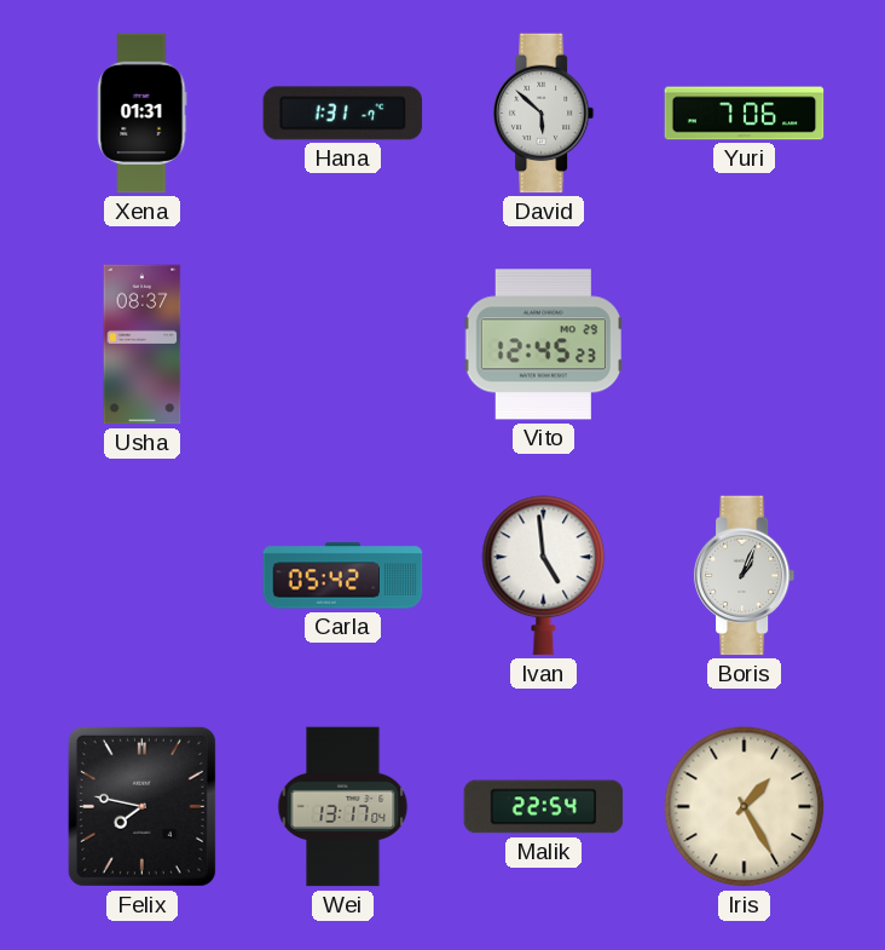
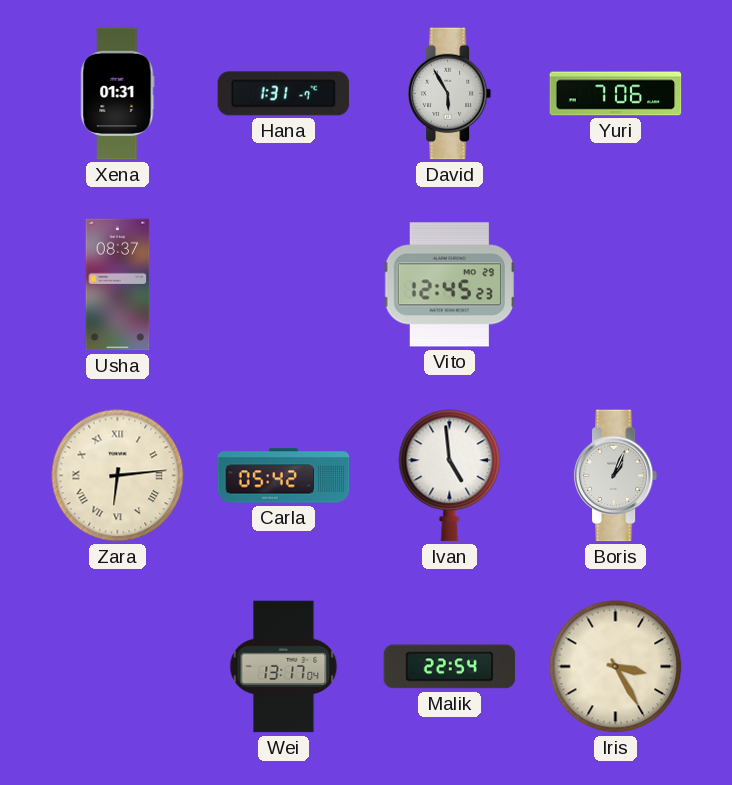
David: 5:52 -> 5:55
Zara: none -> 6:14
Felix: 7:47 -> none
Iris: 1:25 -> 3:25
